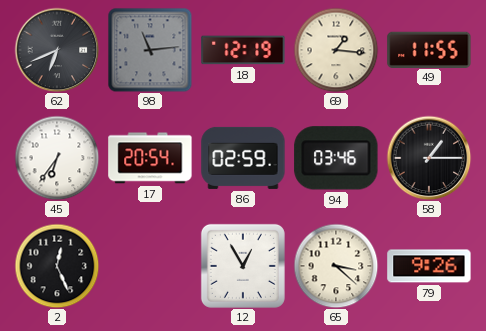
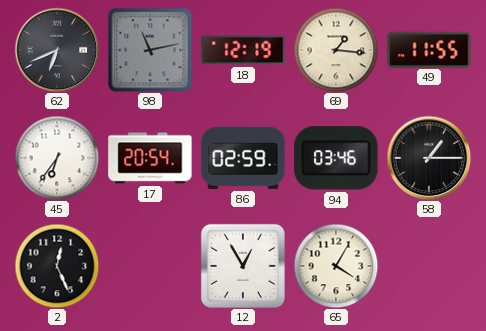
98: 11:14 -> 11:13
65: 3:22 -> 4:05
79: 9:26 -> none
